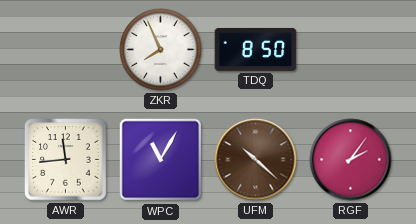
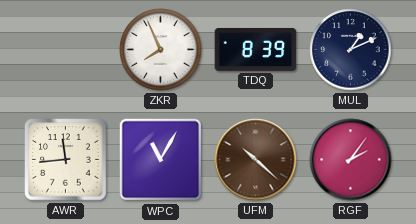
TDQ: 8:50 -> 8:39
MUL: none -> 1:11
